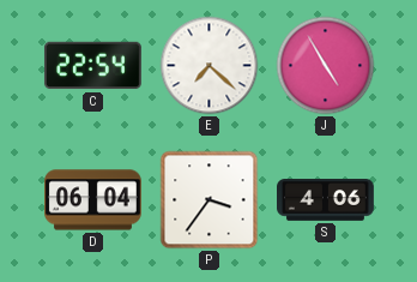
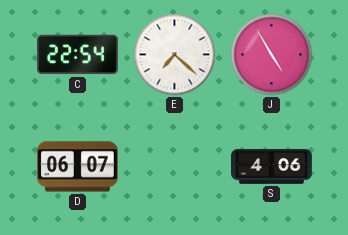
D: 06:04 -> 06:07
P: 3:36 -> none
